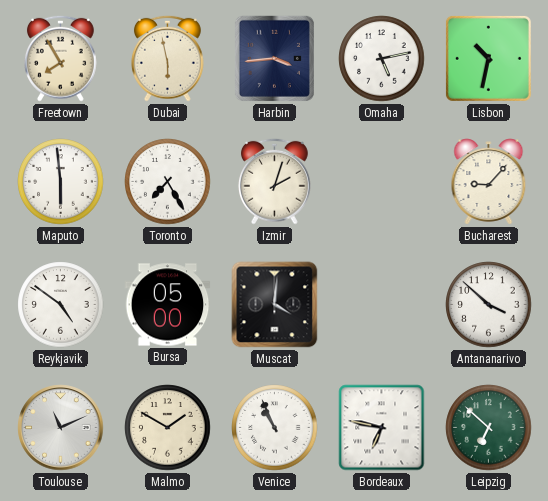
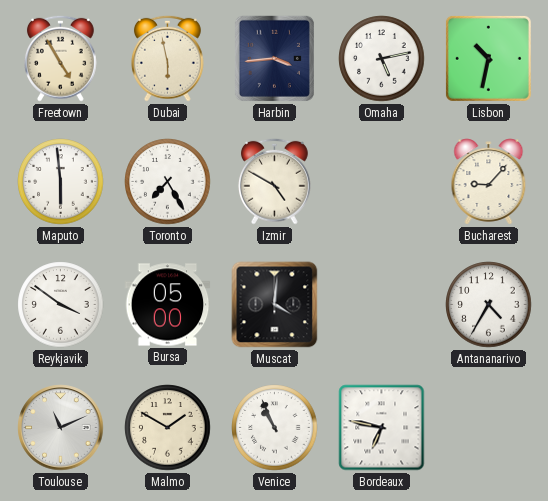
Freetown: 7:55 -> 4:55
Izmir: 2:03 -> 4:50
Reykjavik: 4:51 -> 3:51
Antananarivo: 3:52 -> 4:35
Leipzig: 6:52 -> none
